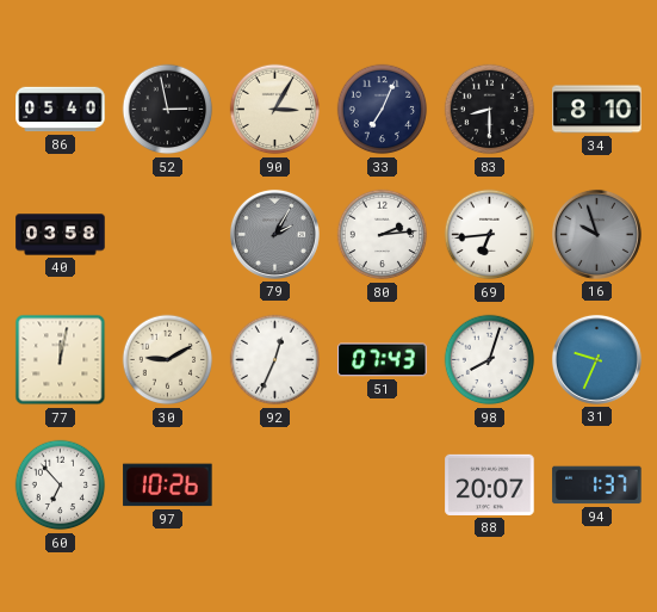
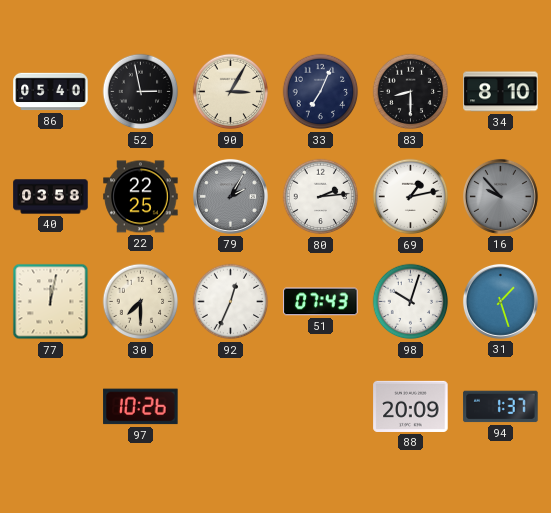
22: none -> 22:25
69: 6:44 -> 1:13
16: 9:57 -> 9:53
30: 9:10 -> 7:30
98: 8:03 -> 10:03
31: 9:34 -> 1:27
60: 6:53 -> none
88: 20:07 -> 20:09
